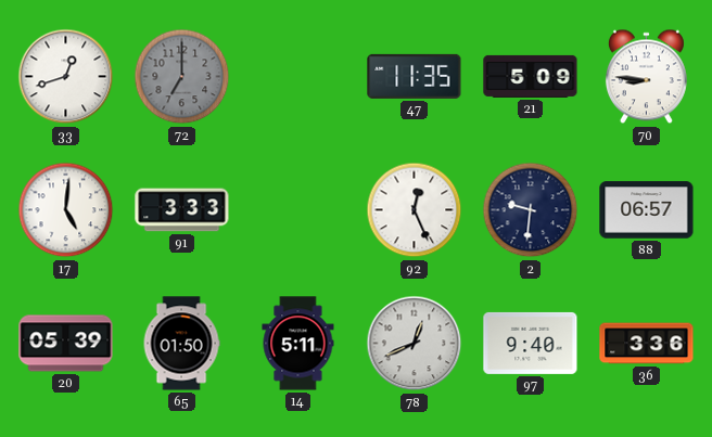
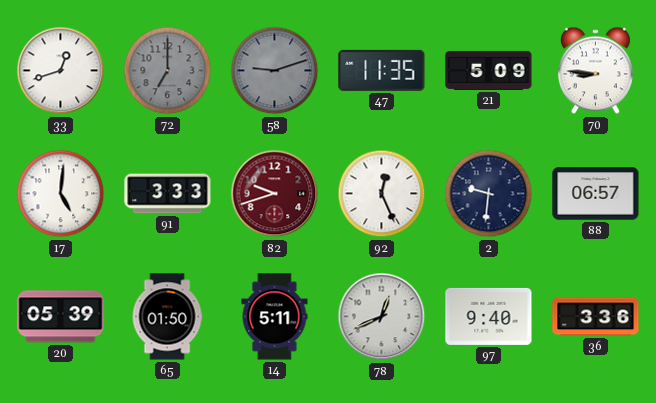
58: none -> 9:12
82: none -> 9:42
